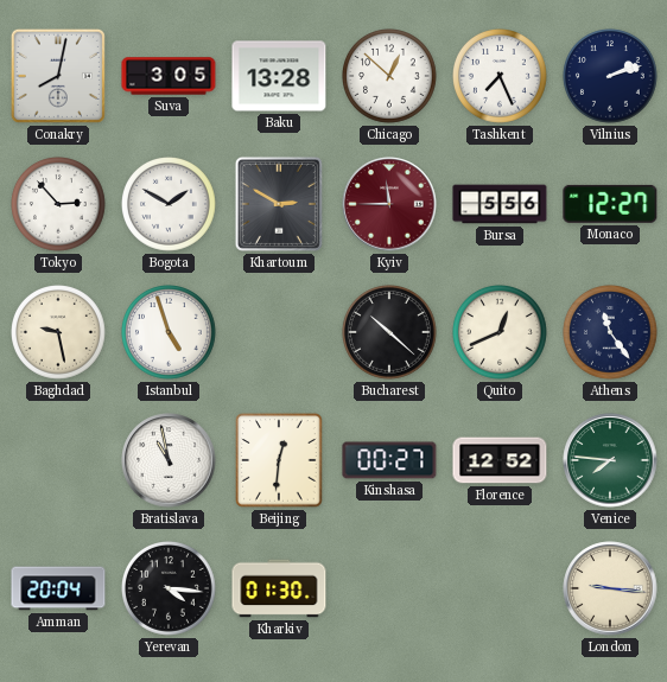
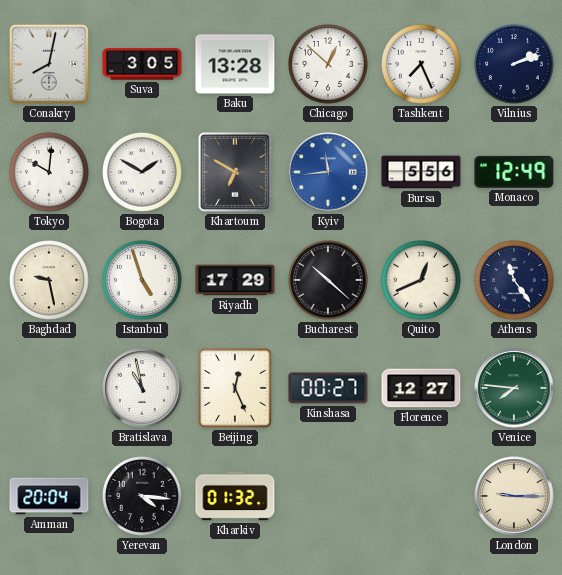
Tokyo: 2:53 -> 10:01
Khartoum: 2:50 -> 6:50
Kyiv: 11:45 -> 11:44
Kyiv dial: burgundy -> blue
Monaco: 12:27 -> 12:49
Riyadh: none -> 17:29
Beijing: 12:31 -> 12:26
Florence: 12:52 -> 12:27
Kharkiv: 01:30 -> 01:32
London: 9:16 -> 9:15
